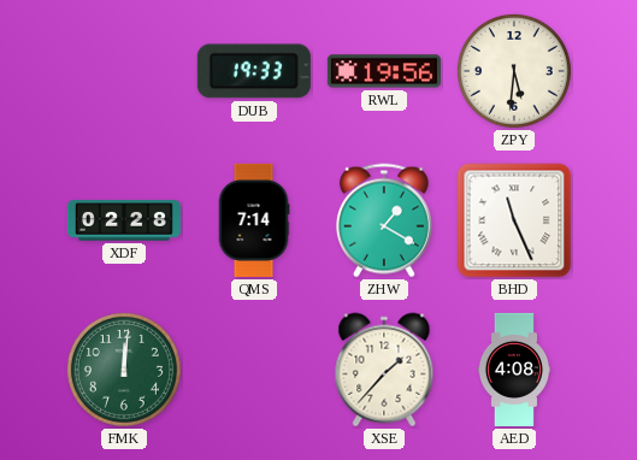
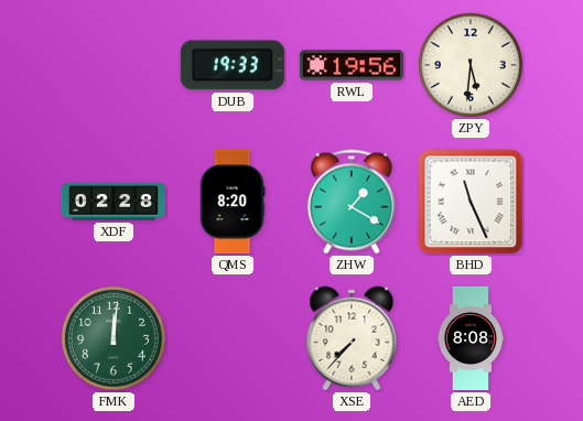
QMS: 7:14 -> 8:20
XSE: 1:37 -> 7:37
AED: 4:08 -> 8:08
